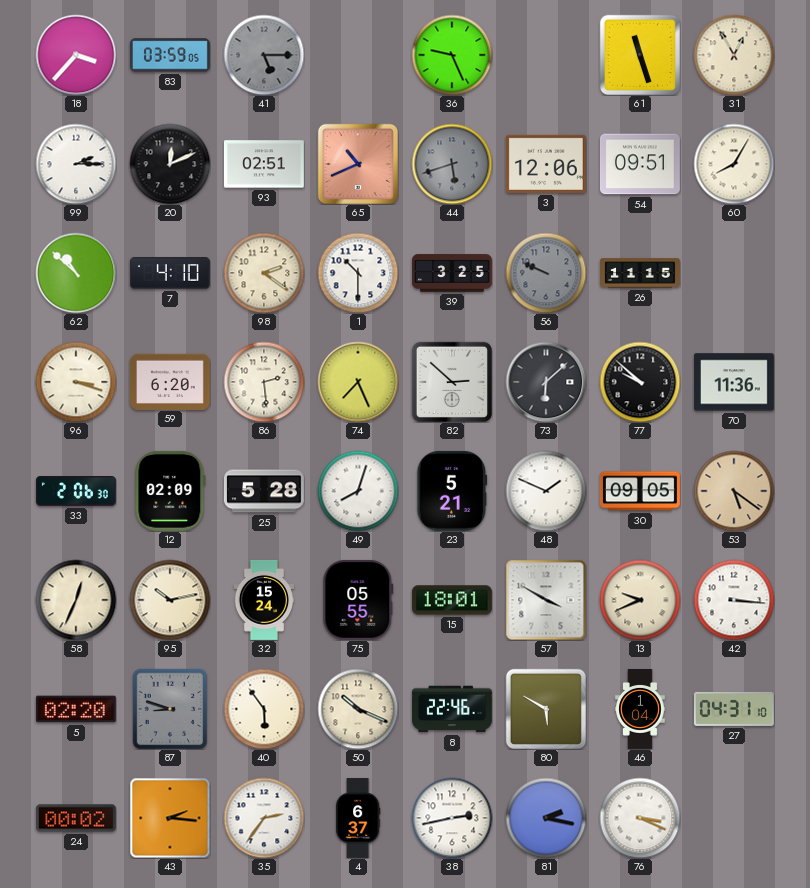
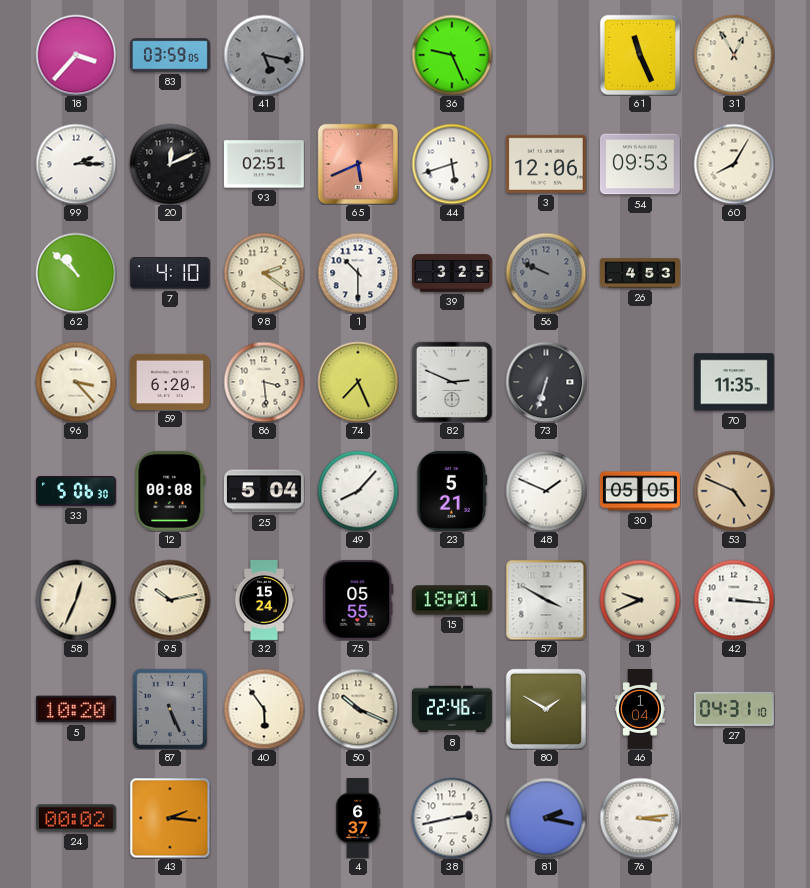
41: 5:15 -> 5:17
61: 11:27 -> 11:26
65: 10:41 -> 5:41
44 dial: grey -> white
54: 09:51 -> 09:53
26: 11:15 -> 4:53
96: 3:18 -> 3:23
86: 2:29 -> 3:29
82: 2:52 -> 2:49
73: 6:08 -> 6:33
77: 9:52 -> none
70: 11:36 -> 11:35
33: 2:06 -> 5:06
12: 02:09 -> 00:08
25: 5:28 -> 5:04
49: 8:03 -> 8:07
30: 09:05 -> 05:05
53: 5:21 -> 4:49
5: 02:20 -> 10:20
87: 8:48 -> 5:26
80: 5:50 -> 1:50
35: 2:36 -> none
76: 3:19 -> 3:14
